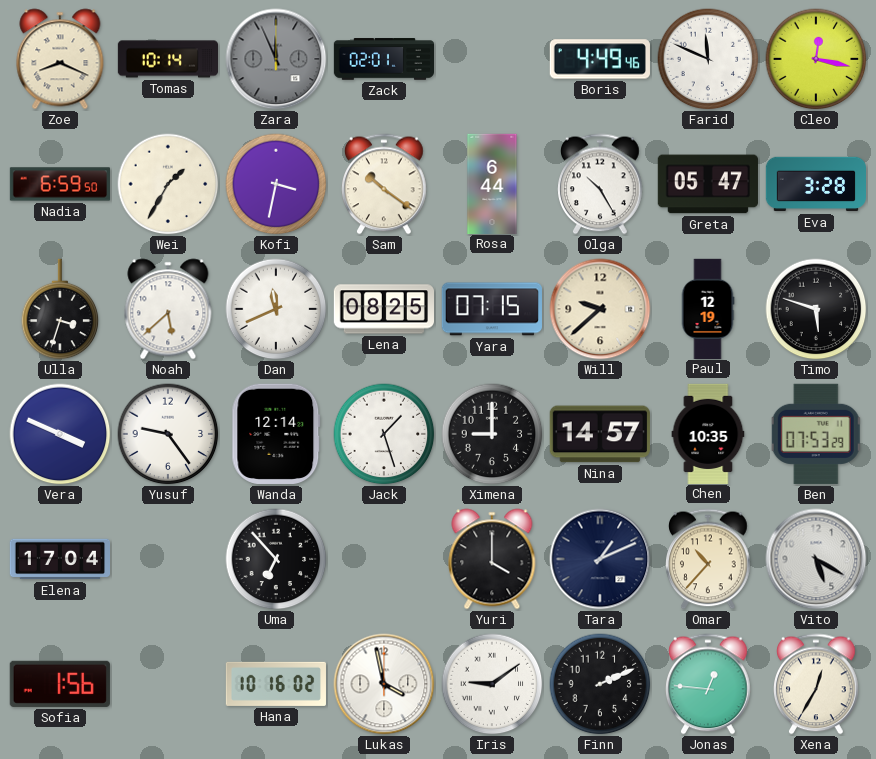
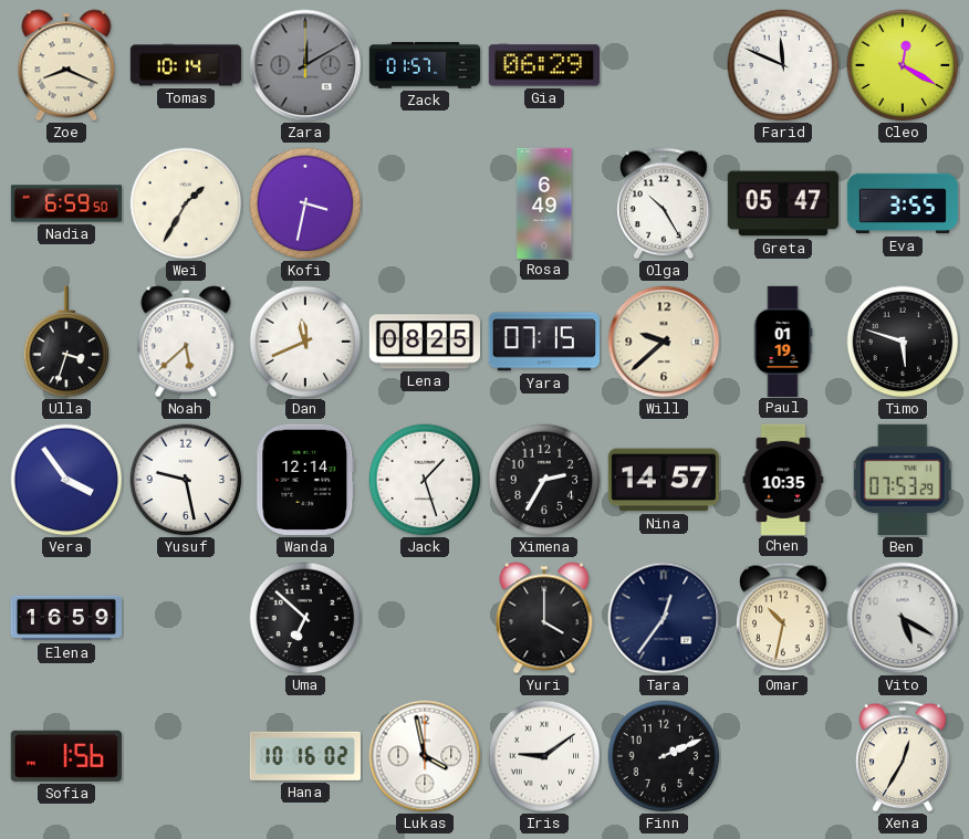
Zara: 11:56 -> 12:10
Zack: 02:01 -> 01:57
Gia: none -> 06:29
Boris: 4:49 -> none
Cleo: 12:17 -> 12:20
Sam: 10:21 -> none
Rosa: 6:44 -> 6:49
Eva: 3:28 -> 3:55
Paul: 12:19 -> 01:19
Vera: 3:49 -> 3:54
Yusuf: 9:24 -> 9:28
Ximena: 9:00 -> 2:35
Elena: 17:04 -> 16:59
Uma: 6:53 -> 6:52
Tara: 1:11 -> 12:36
Omar: 10:37 -> 10:32
Jonas: 12:46 -> none
